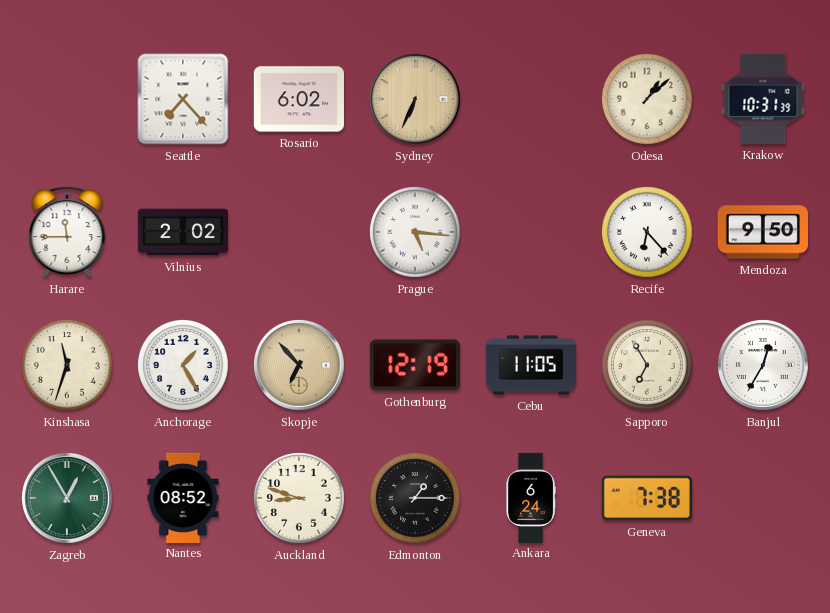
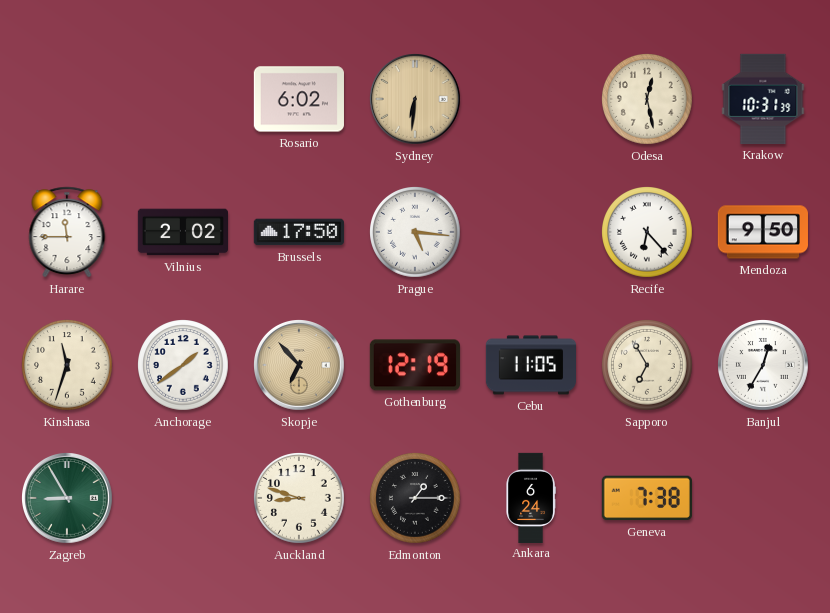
Seattle: 7:23 -> none
Sydney: 6:34 -> 6:31
Odesa: 1:08 -> 12:28
Brussels: none -> 17:50
Anchorage: 1:25 -> 1:39
Zagreb: 12:55 -> 8:55
Nantes: 08:52 -> none
